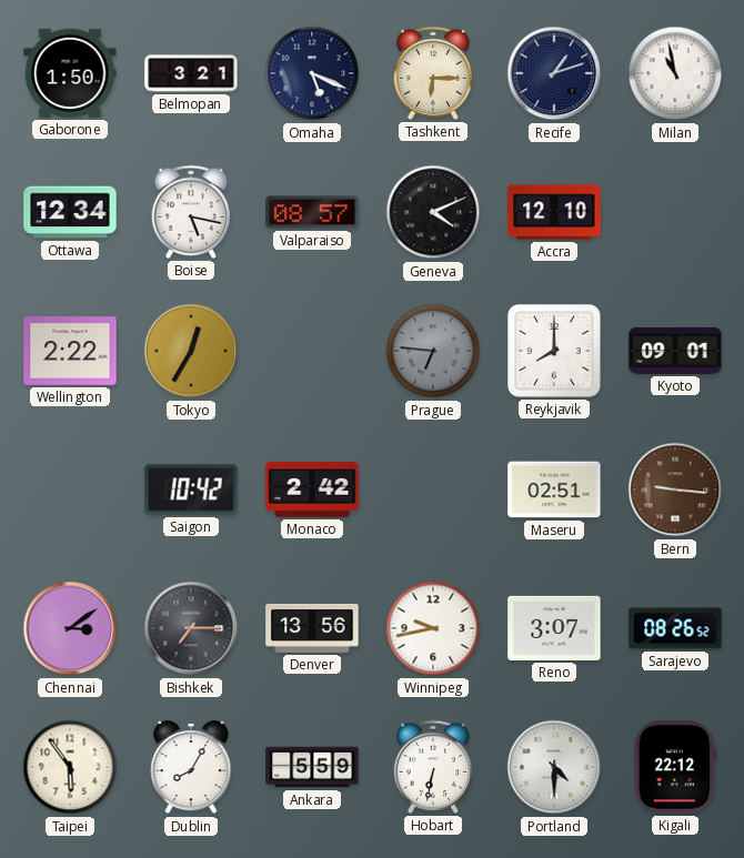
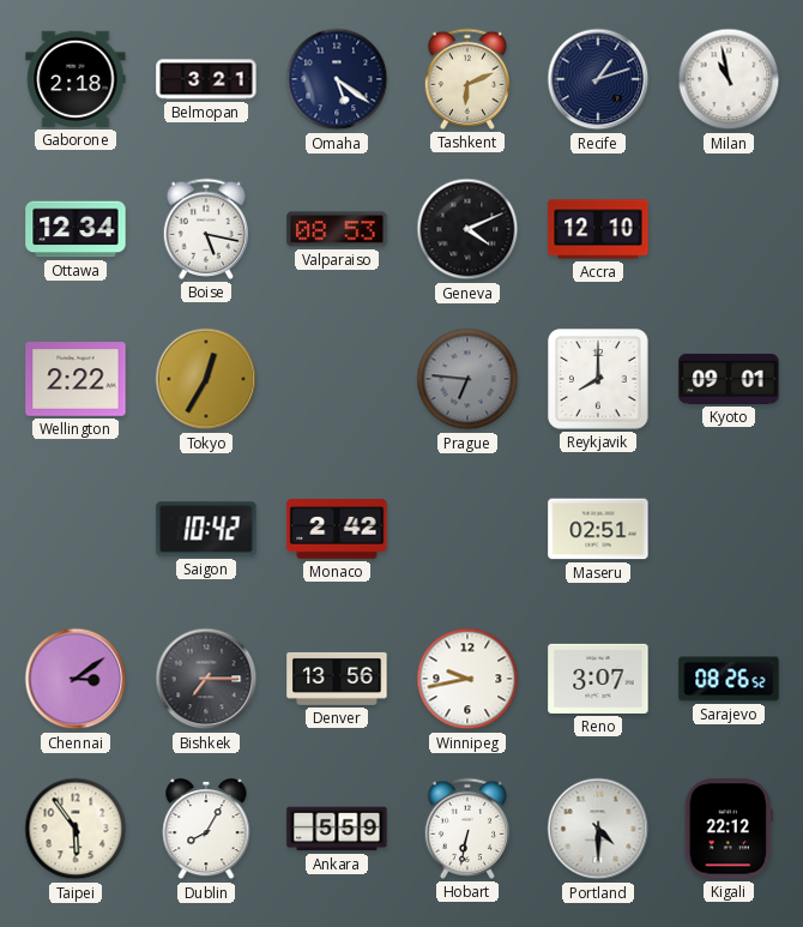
Gaborone: 1:50 -> 2:18
Omaha: 5:19 -> 5:21
Tashkent: 6:15 -> 6:11
Valparaiso: 08:57 -> 08:53
Bern: 9:16 -> none
